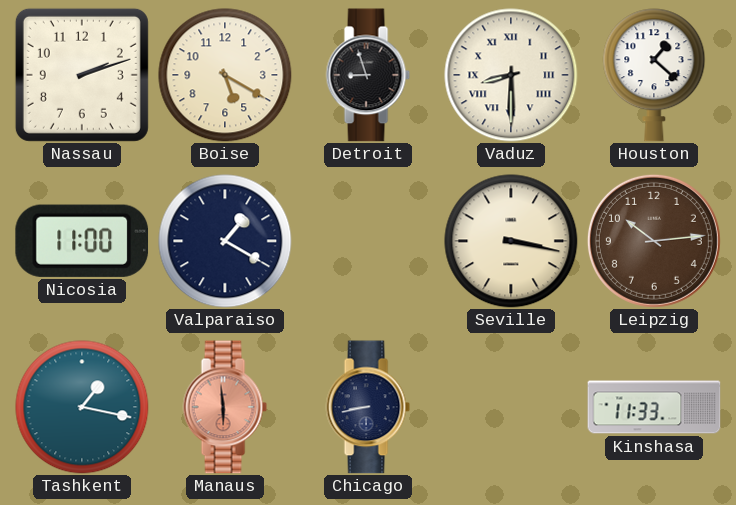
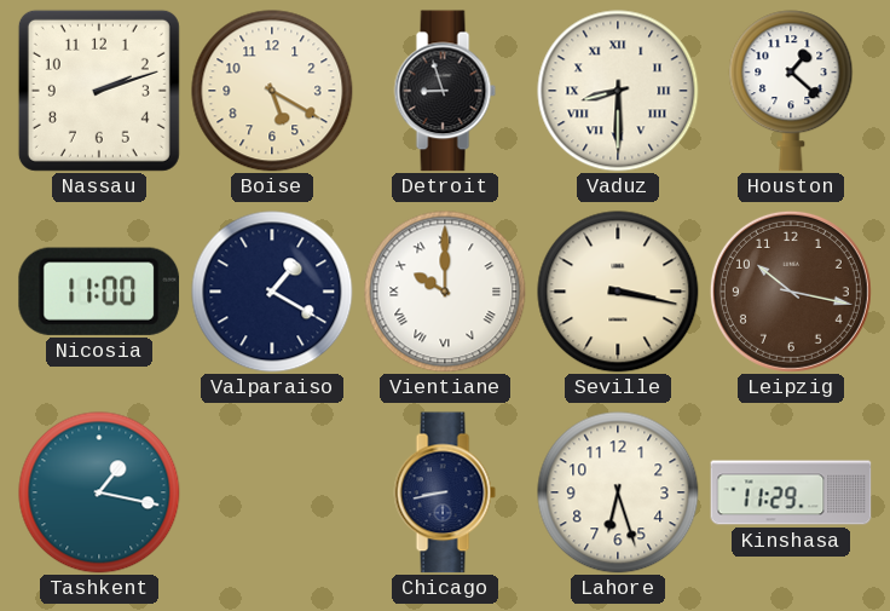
Vientiane: none -> 10:00
Leipzig: 10:14 -> 10:17
Manaus: 5:59 -> none
Lahore: none -> 6:27
Kinshasa: 11:33 -> 11:29
